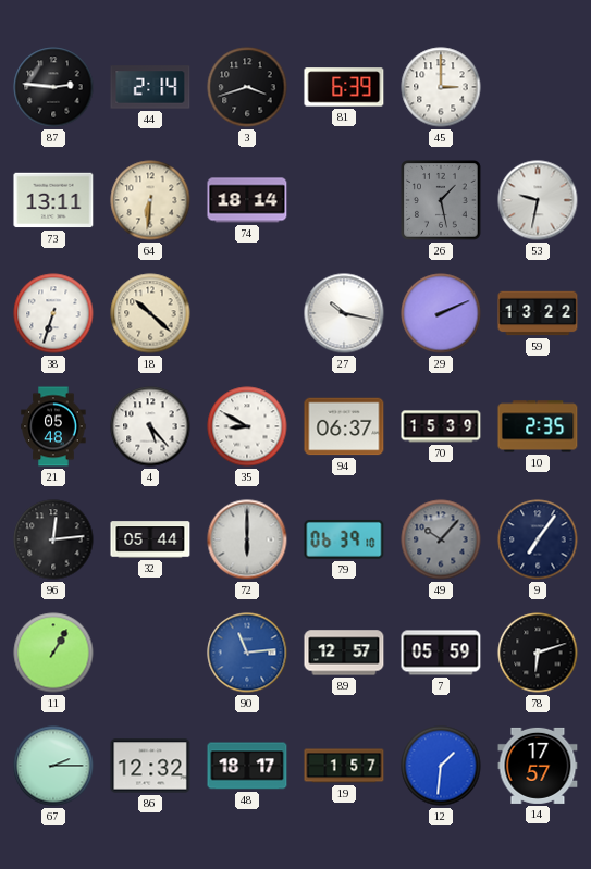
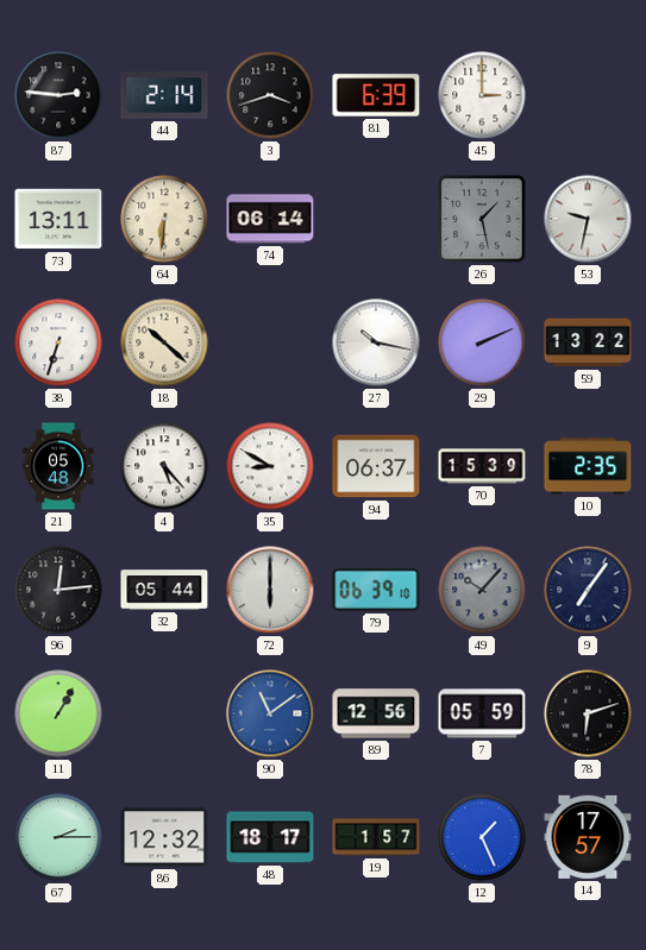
74: 18:14 -> 06:14
90: 11:14 -> 11:09
89: 12:57 -> 12:56
12: 1:31 -> 1:26
